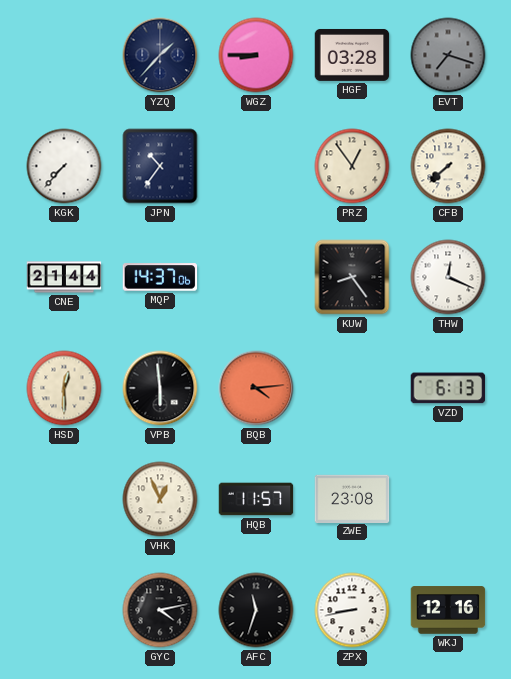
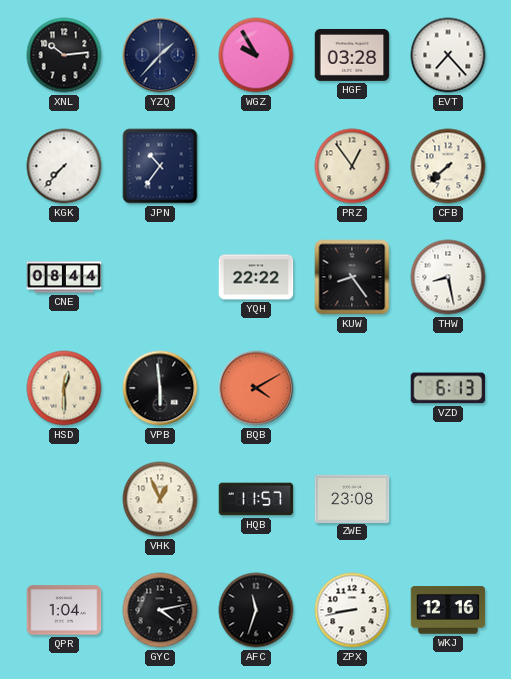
XNL: none -> 10:14
WGZ: 8:45 -> 9:55
EVT: 7:18 -> 7:23
EVT dial: grey -> white
CNE: 21:44 -> 08:44
MQP: 14:37 -> none
YQH: none -> 22:22
THW: 12:19 -> 8:28
BQB: 4:14 -> 4:10
QPR: none -> 1:04
